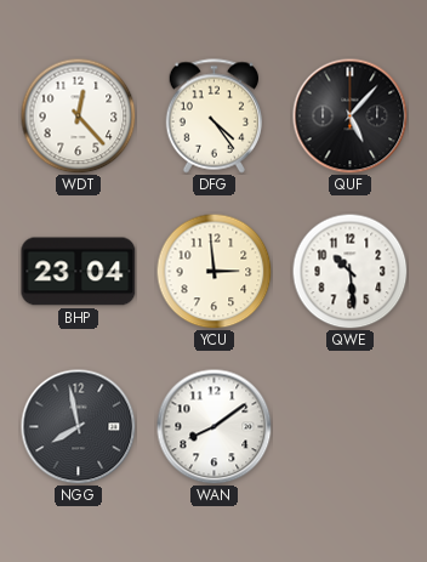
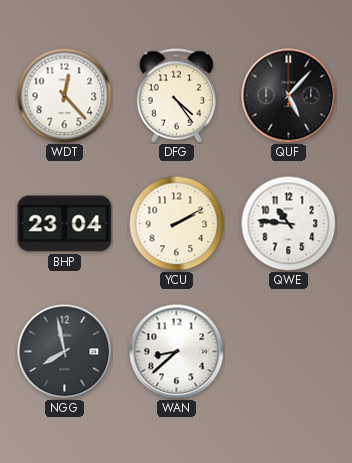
YCU: 2:59 -> 2:10
QWE: 10:29 -> 10:46
WAN: 8:09 -> 8:38
